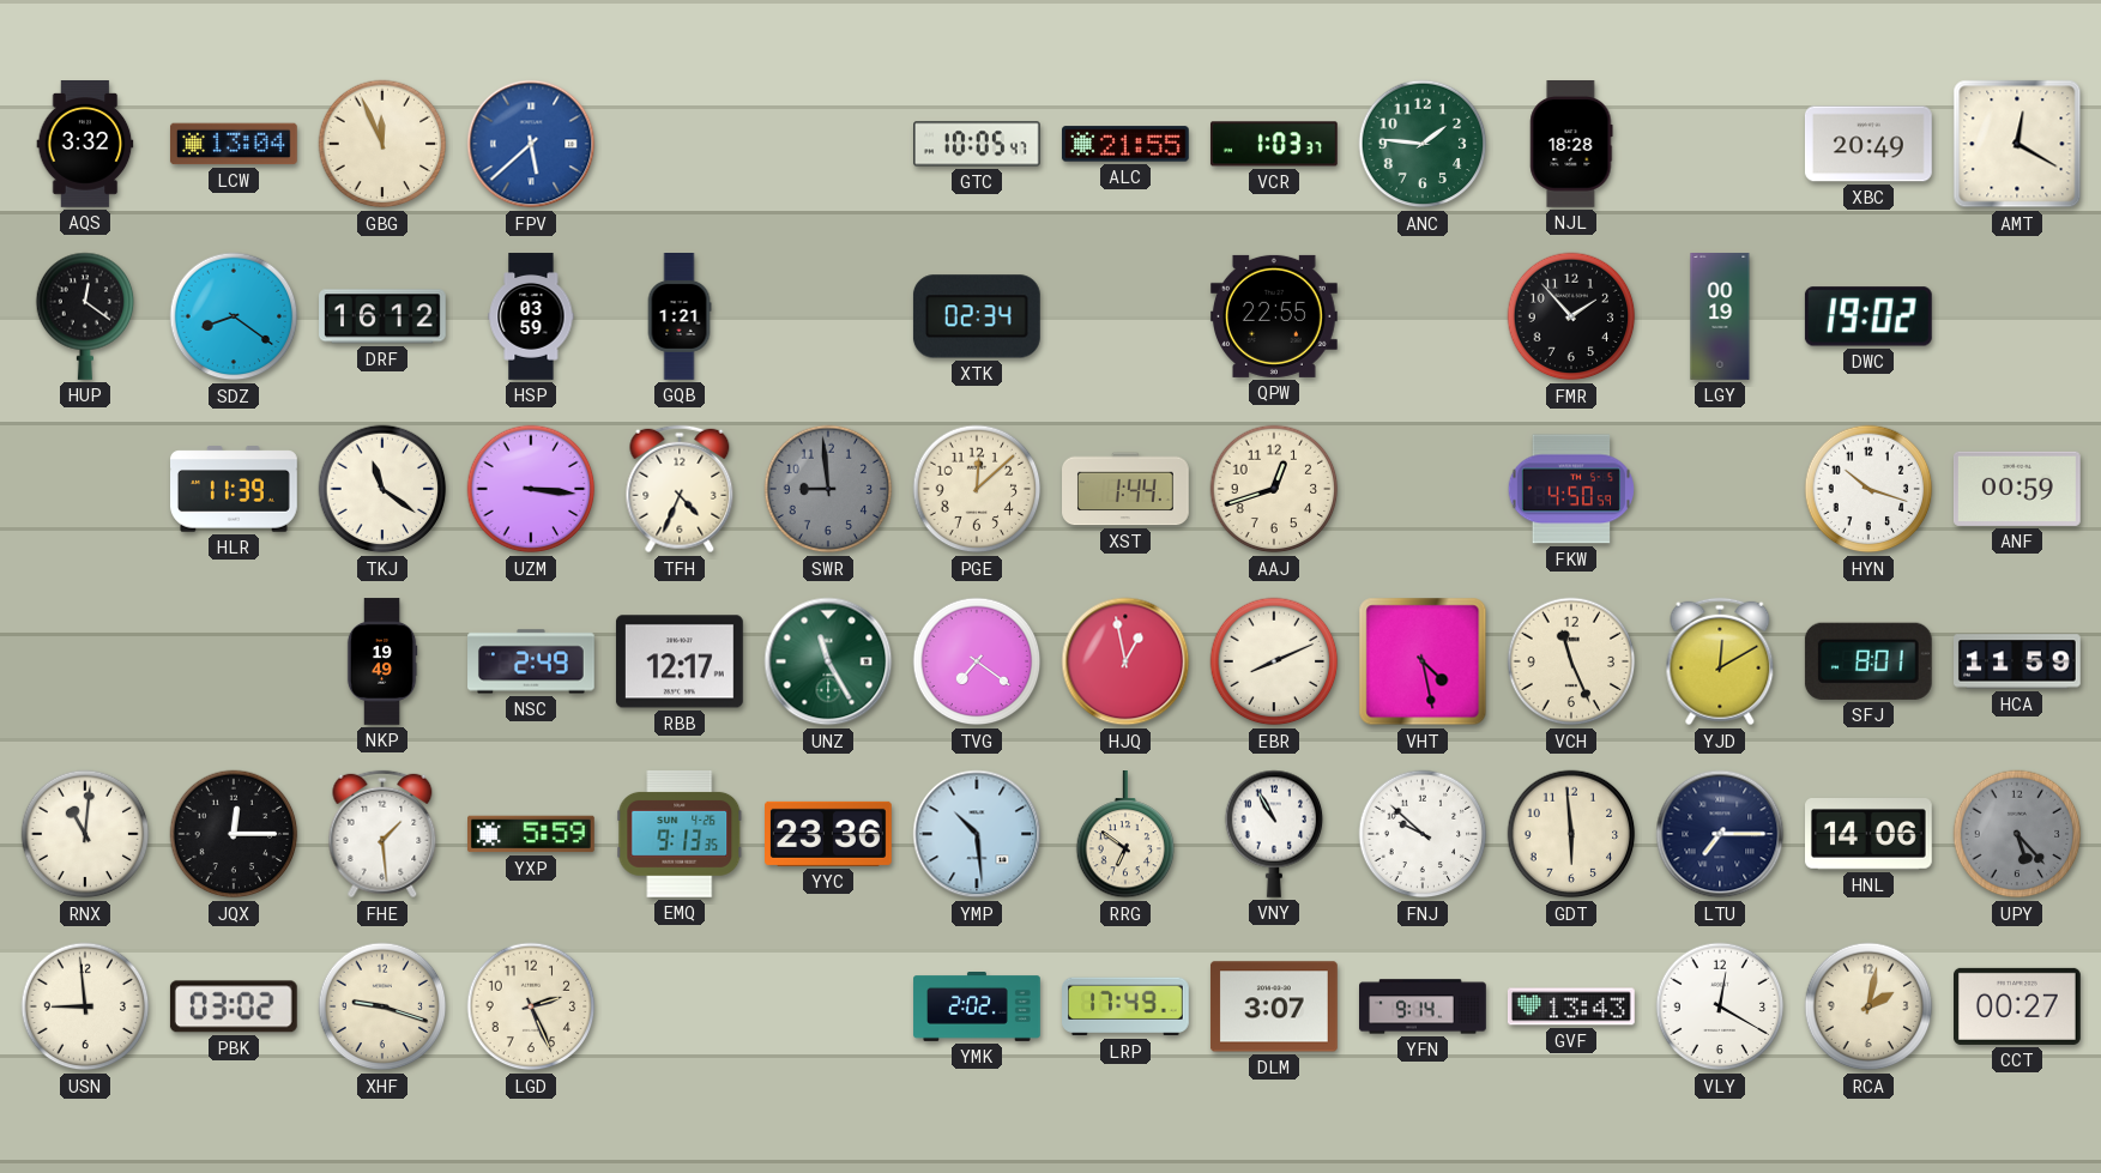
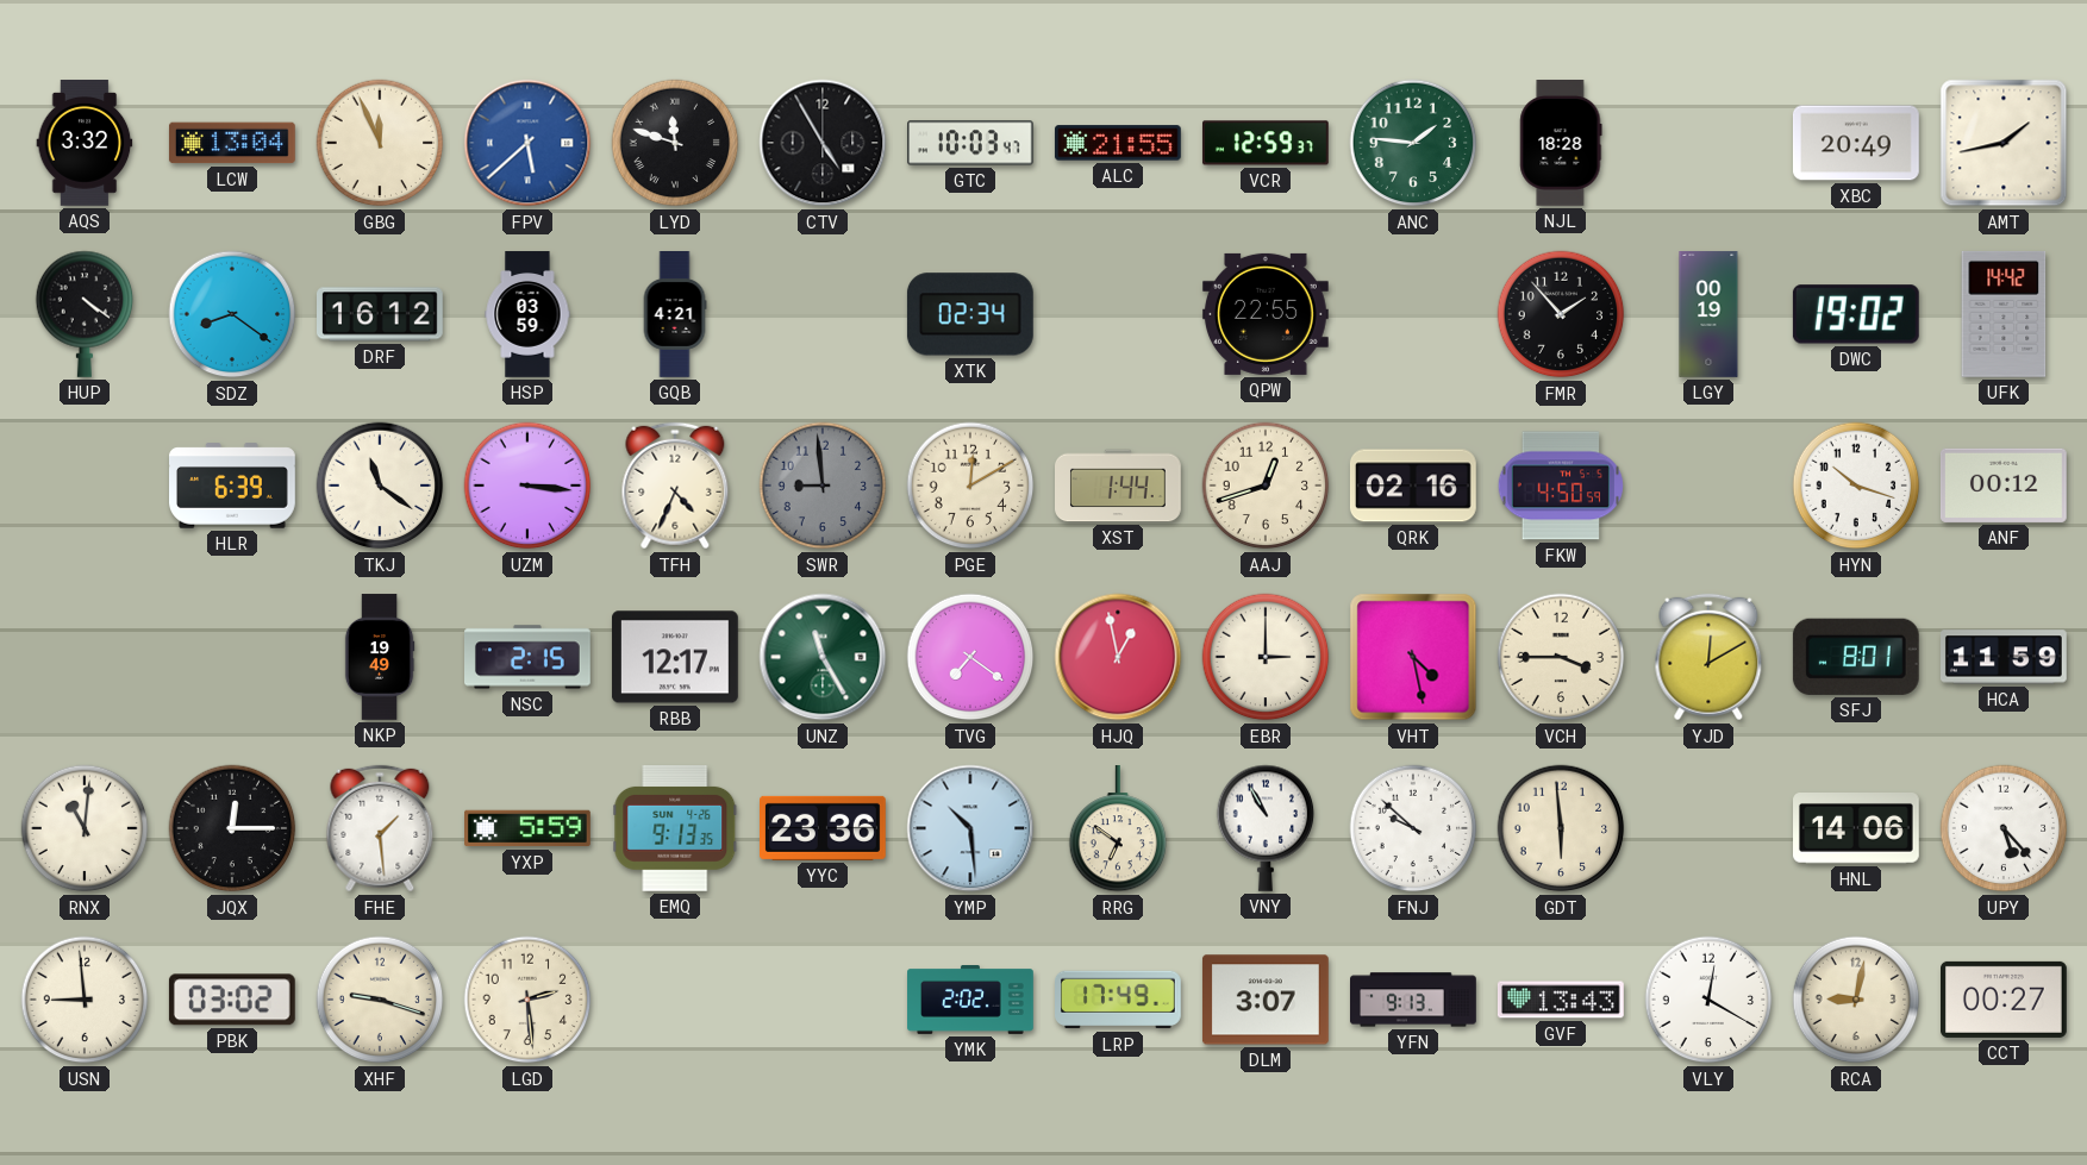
LYD: none -> 11:48
CTV: none -> 4:55
GTC: 10:05 -> 10:03
VCR: 1:03 -> 12:59
AMT: 12:20 -> 1:43
HUP: 12:21 -> 4:21
GQB: 1:21 -> 4:21
UFK: none -> 14:42
HLR: 11:39 -> 6:39
PGE: 12:08 -> 12:10
QRK: none -> 02:16
ANF: 00:59 -> 00:12
NSC: 2:49 -> 2:15
EBR: 8:11 -> 3:00
VCH: 11:26 -> 3:45
LTU: 7:15 -> none
UPY dial: grey -> white
LGD: 2:26 -> 2:29
YFN: 9:14 -> 9:13
RCA: 2:02 -> 9:02
